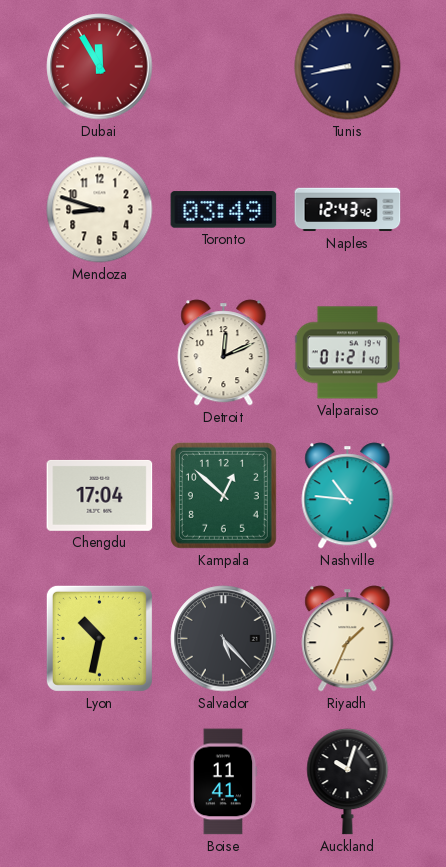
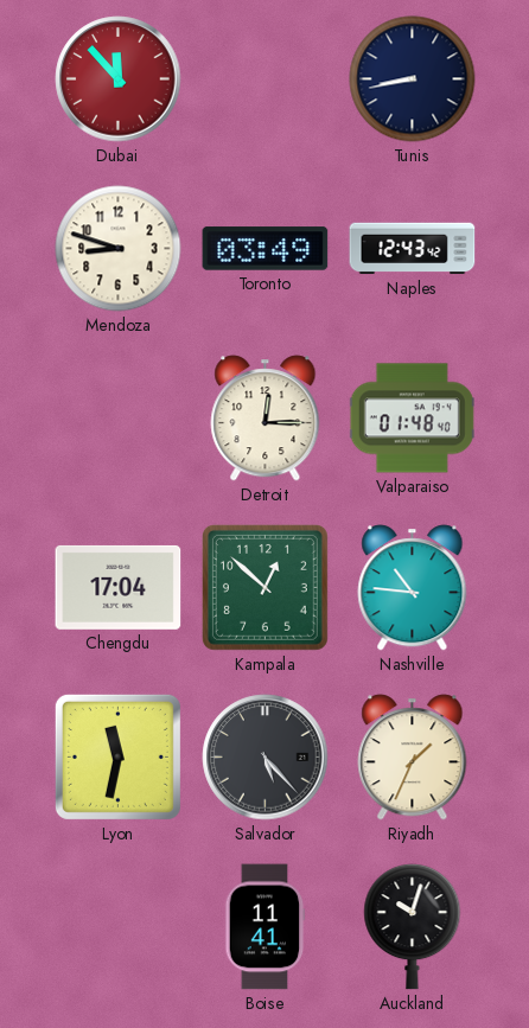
Dubai: 11:55 -> 11:53
Detroit: 12:11 -> 12:15
Valparaiso: 01:21 -> 01:48
Lyon: 10:32 -> 11:32
